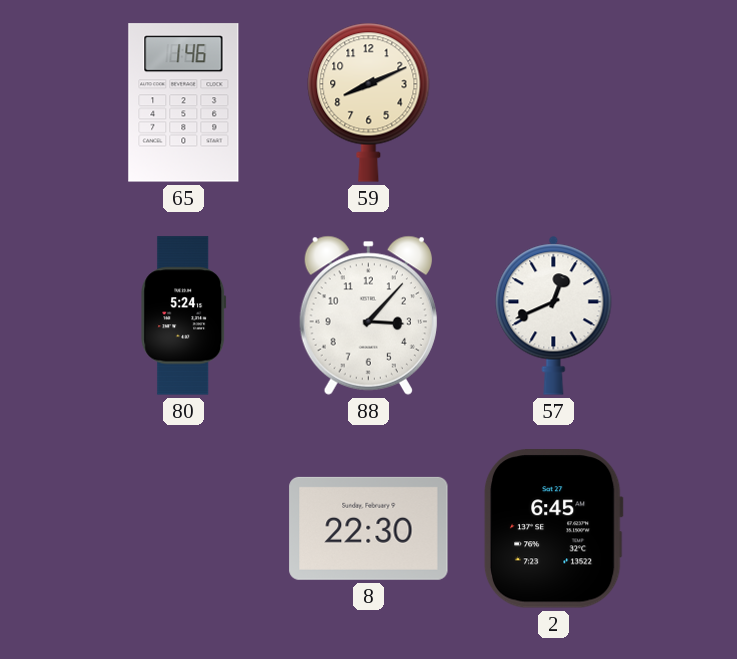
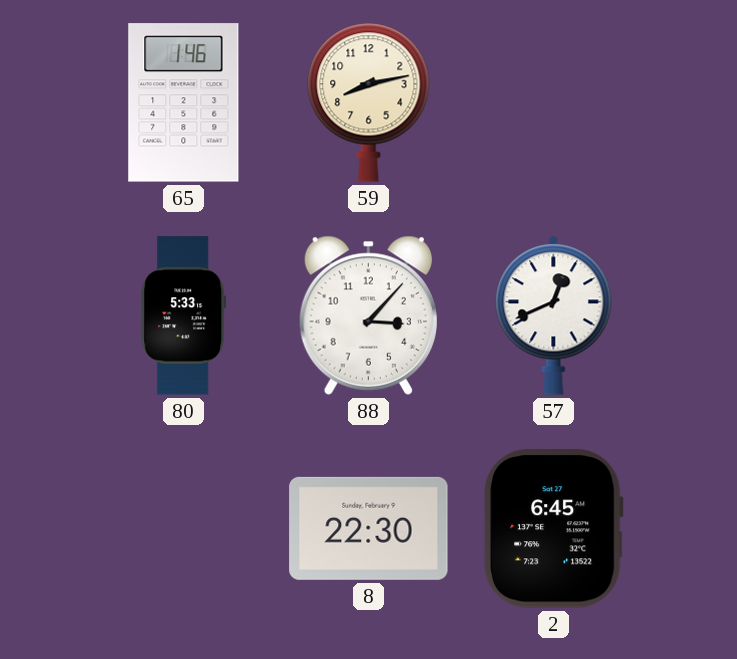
59: 8:11 -> 8:13
80: 5:24 -> 5:33
